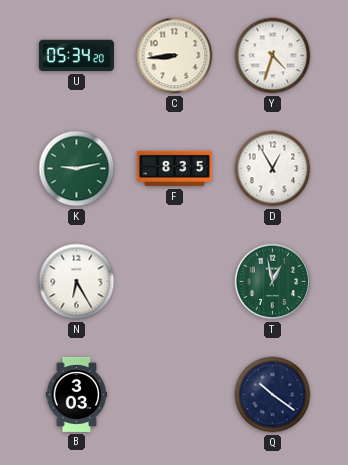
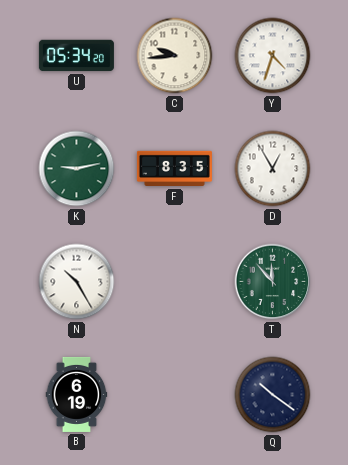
C: 8:44 -> 9:44
N: 6:25 -> 10:25
T: 12:58 -> 11:53
B: 3:03 -> 6:19
